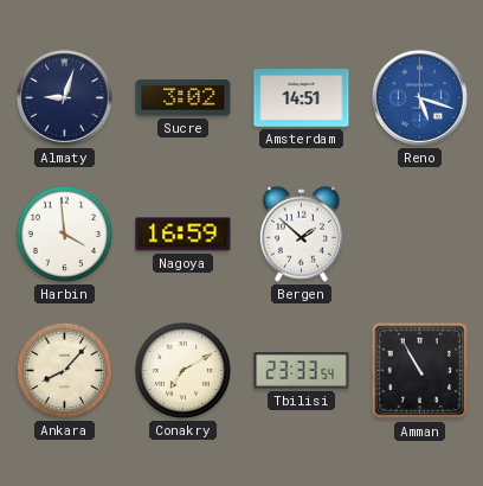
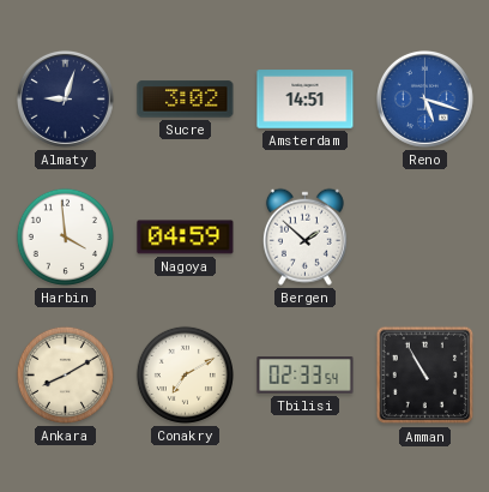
Nagoya: 16:59 -> 04:59
Ankara: 8:07 -> 8:10
Tbilisi: 23:33 -> 02:33
